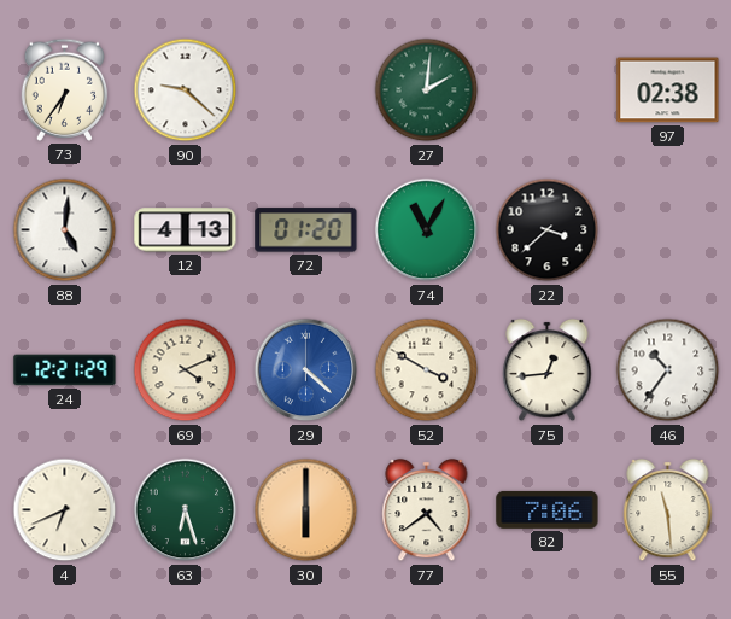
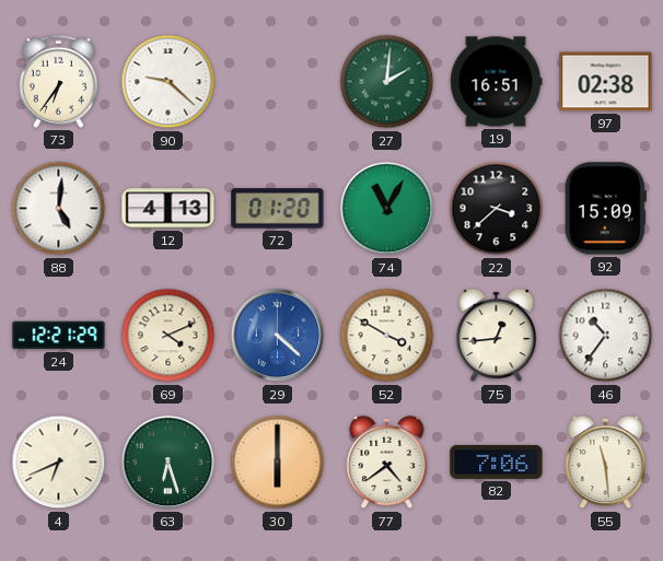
19: none -> 16:51
92: none -> 15:09
